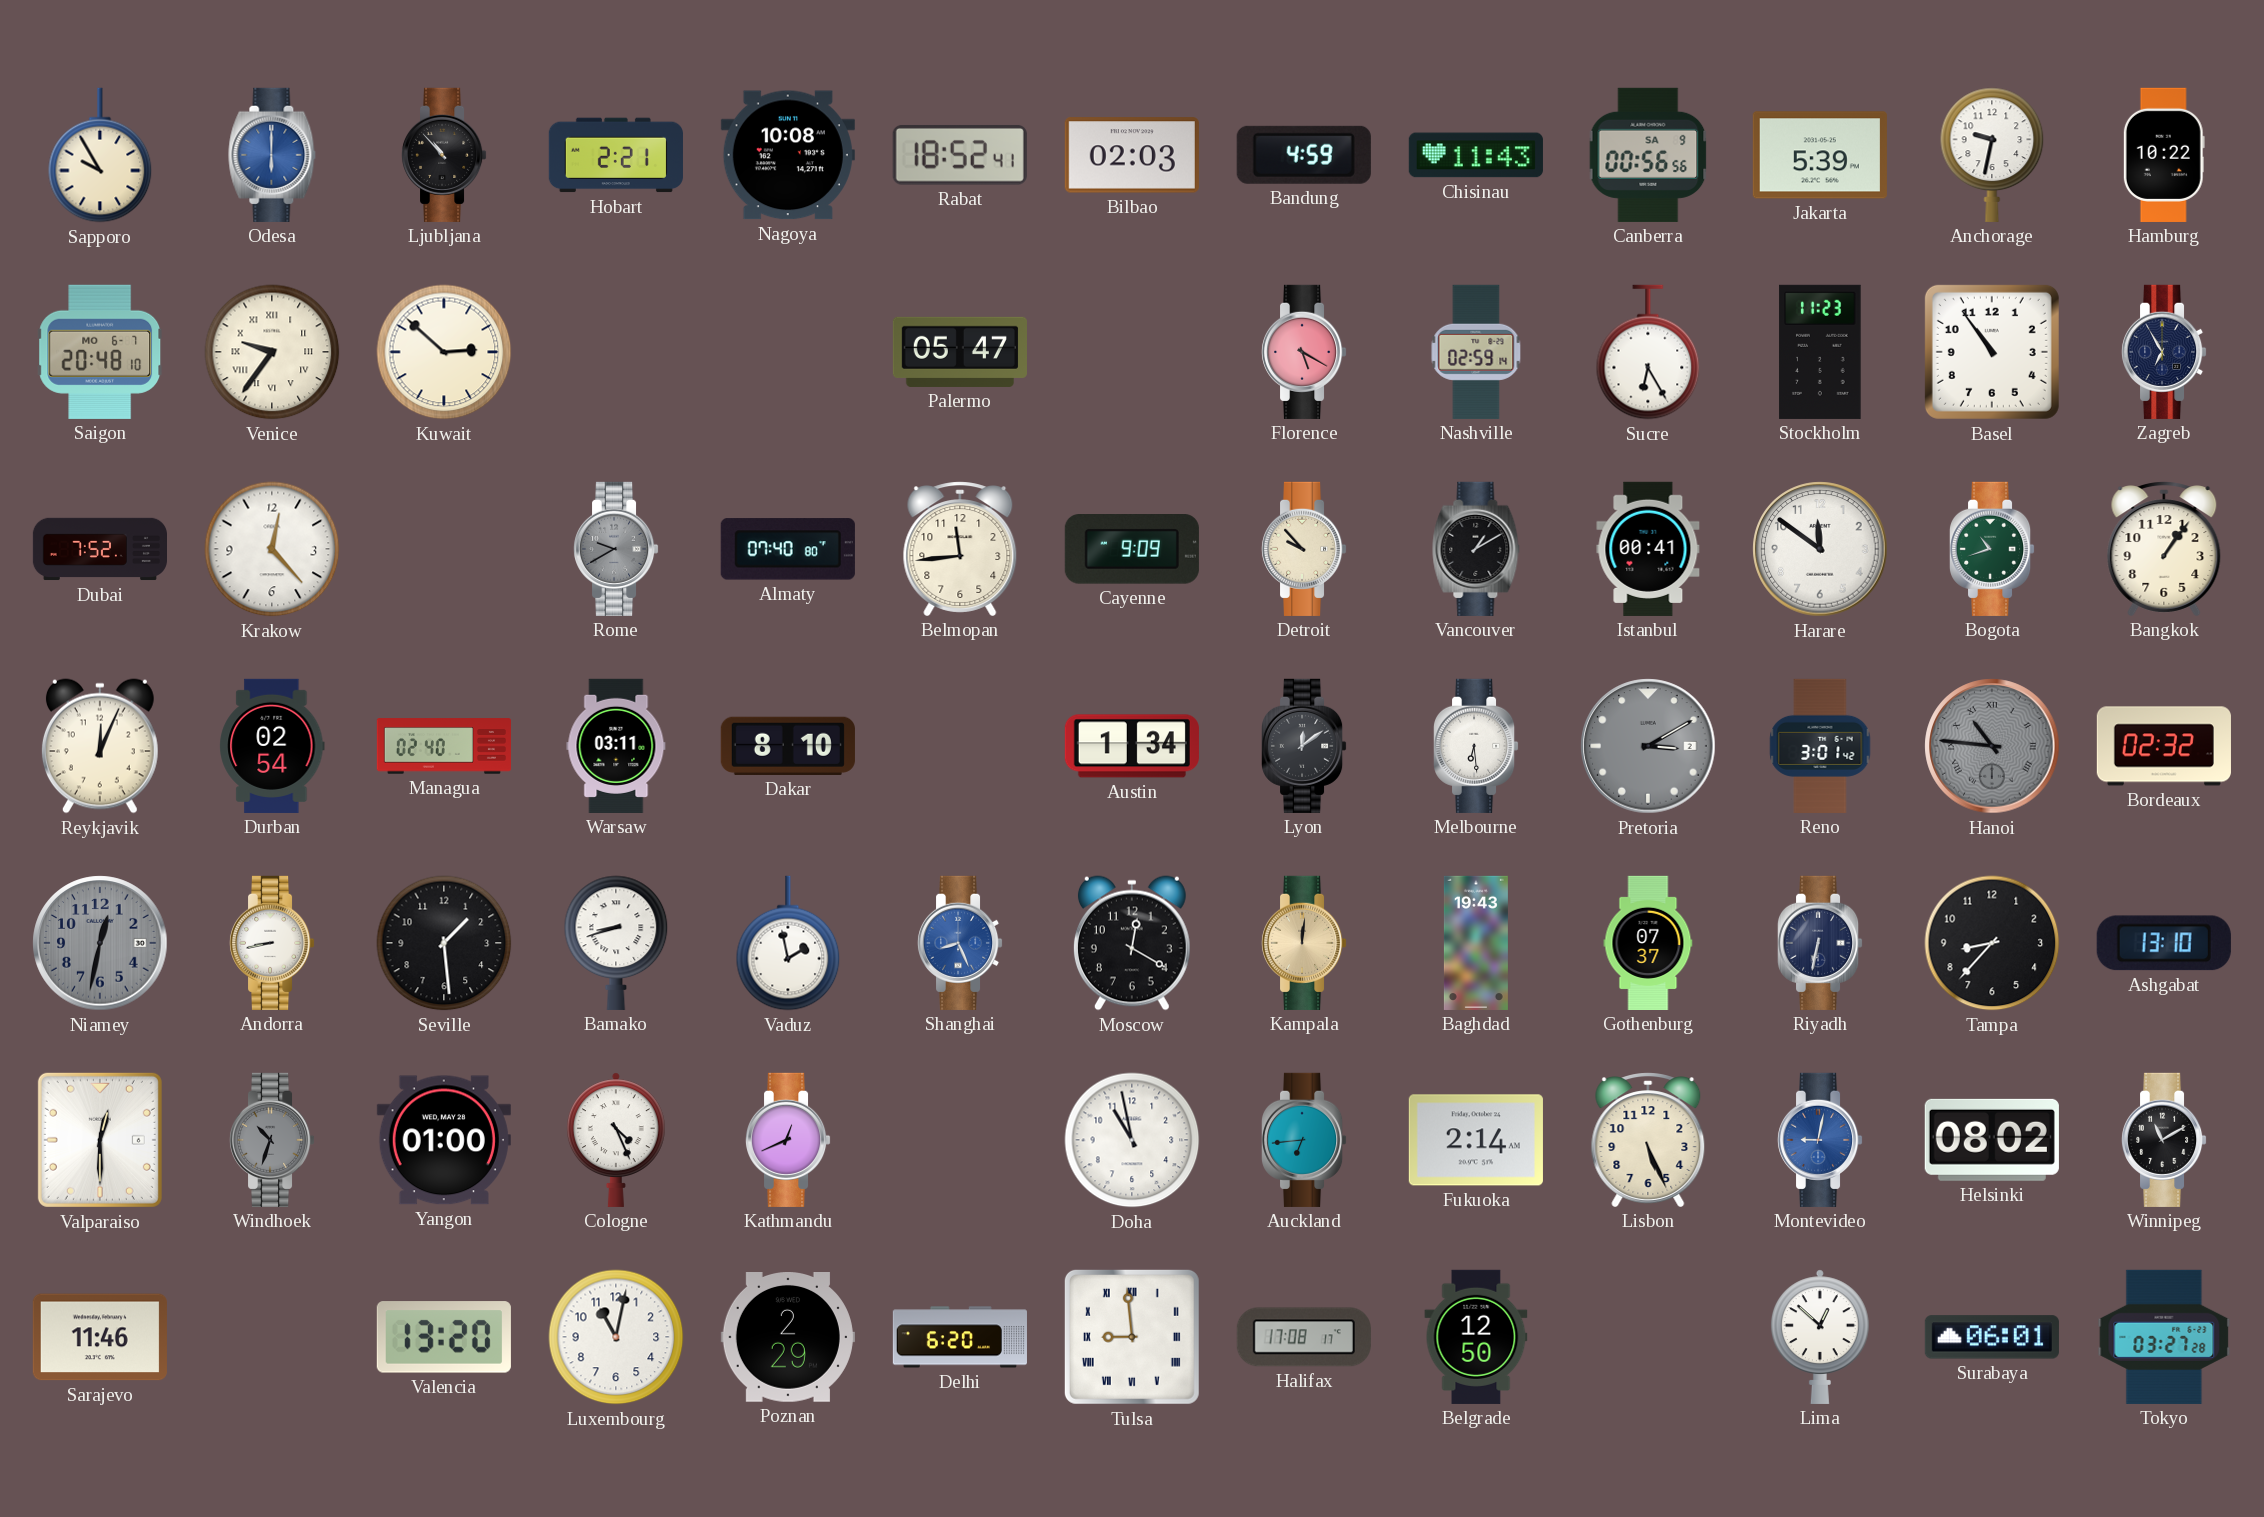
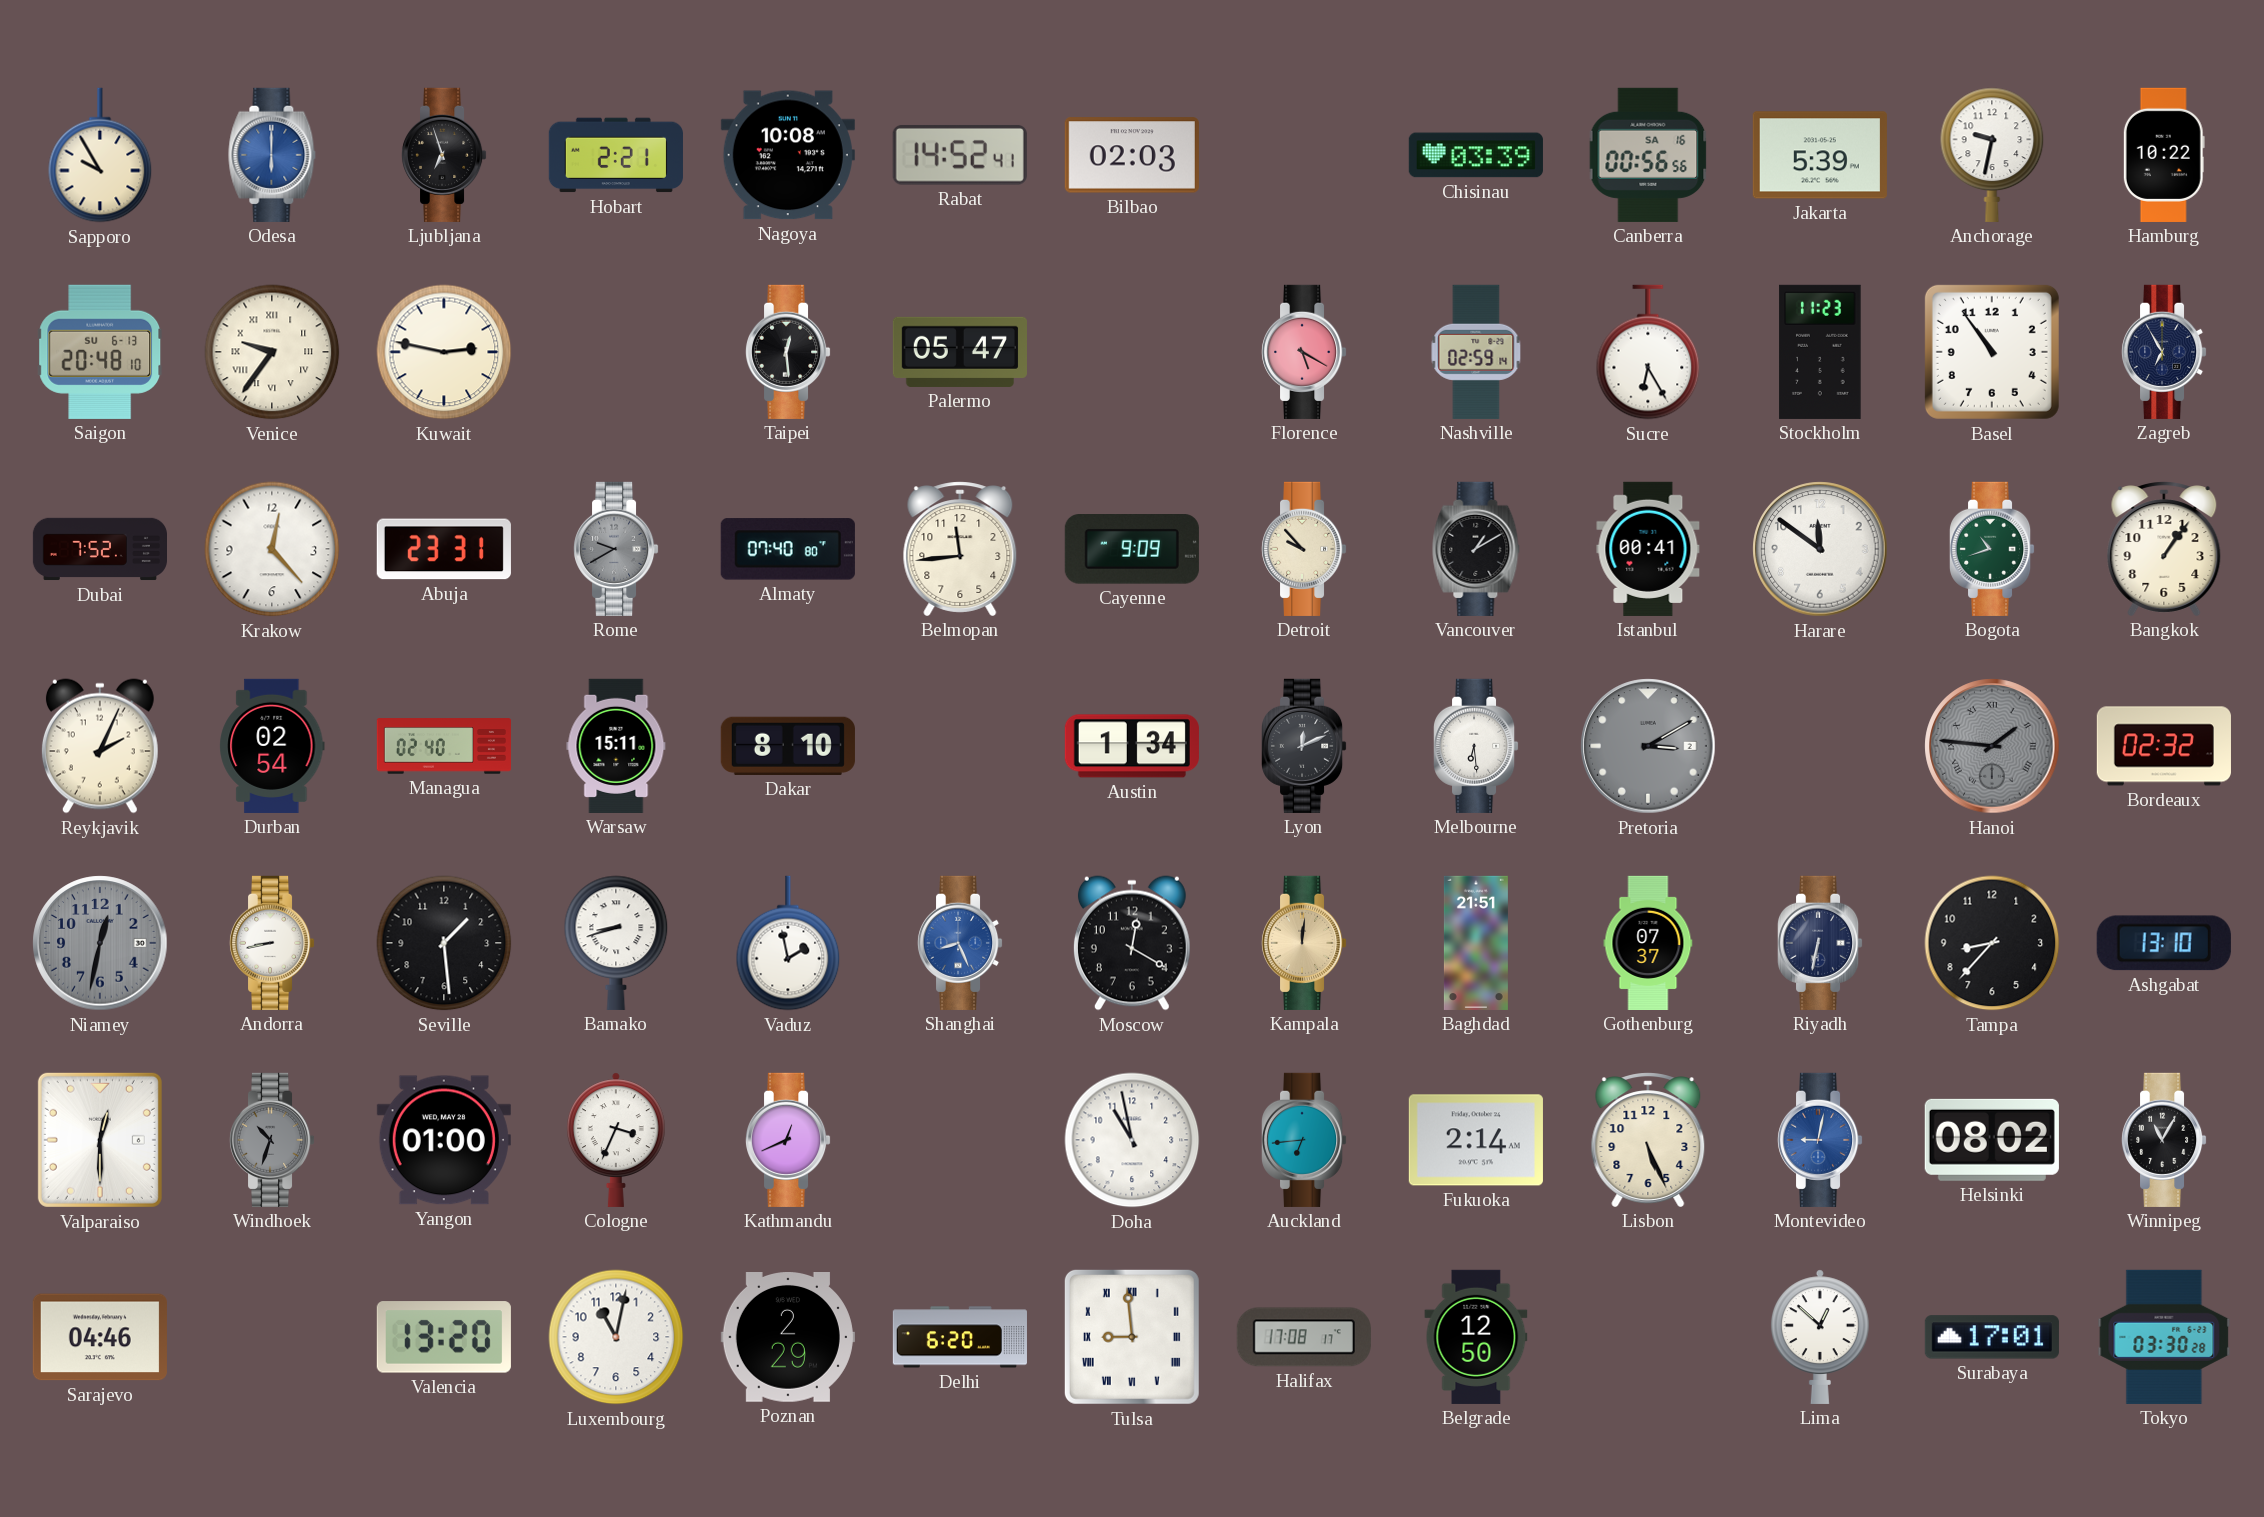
Ljubljana: 10:53 -> 6:57
Rabat: 18:52 -> 14:52
Bandung: 4:59 -> none
Chisinau: 11:43 -> 03:39
Canberra date: SA 9 -> SA 16
Saigon date: MO 6-7 -> SU 6-13
Kuwait: 2:52 -> 2:47
Taipei: none -> 12:29
Abuja: none -> 23:31
Reykjavik: 12:04 -> 2:04
Warsaw: 03:11 -> 15:11
Lyon: 12:09 -> 12:11
Reno: 3:01 -> none
Hanoi: 10:46 -> 1:46
Baghdad: 19:43 -> 21:51
Cologne: 4:26 -> 3:34
Winnipeg: 11:10 -> 11:05
Sarajevo: 11:46 -> 04:46
Surabaya: 06:01 -> 17:01
Tokyo: 03:27 -> 03:30
